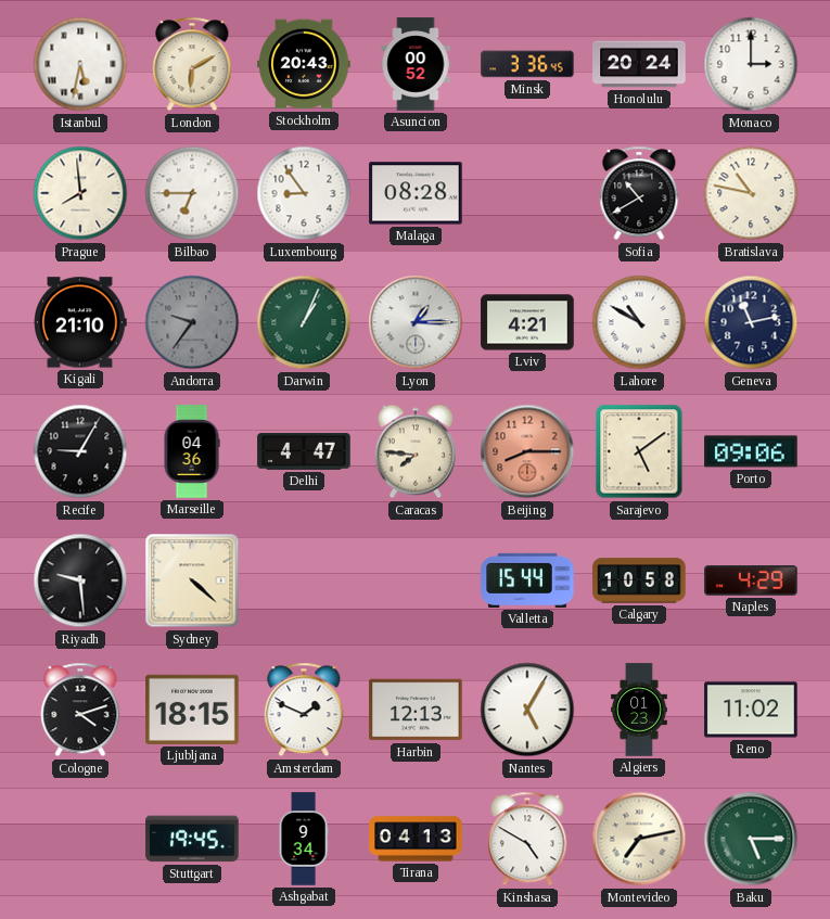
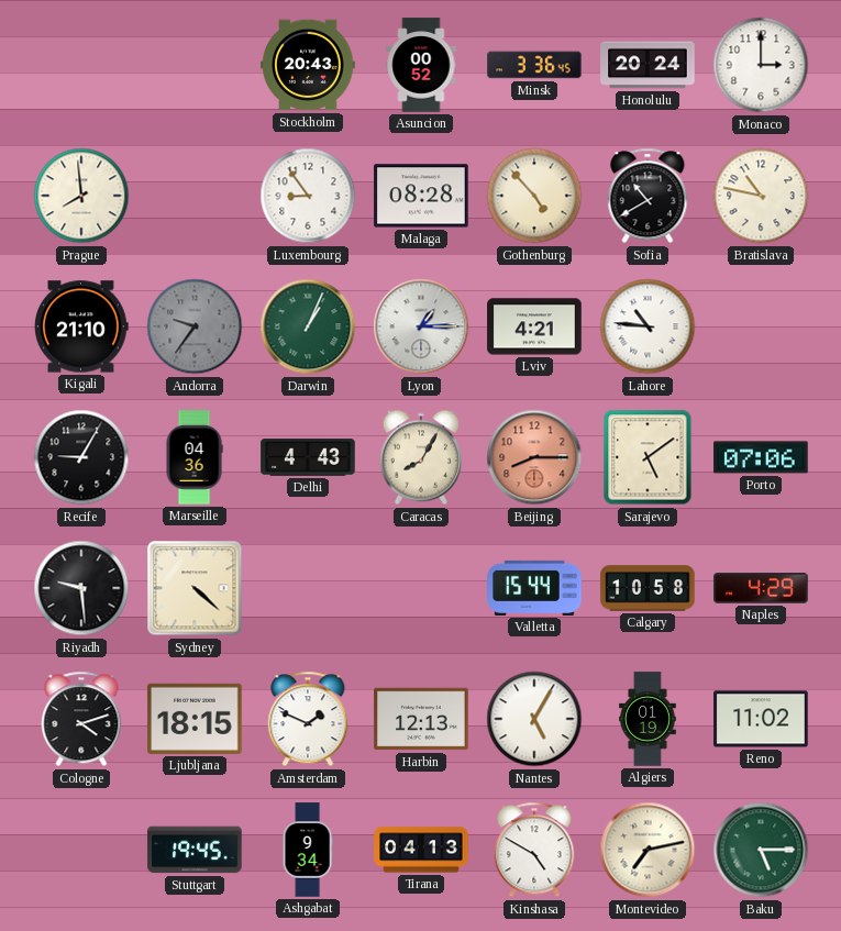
Istanbul: 5:32 -> none
London: 6:10 -> none
Bilbao: 6:45 -> none
Gothenburg: none -> 4:53
Lahore: 10:50 -> 10:46
Geneva: 11:13 -> none
Delhi: 4:47 -> 4:43
Caracas: 7:46 -> 8:05
Porto: 09:06 -> 07:06
Algiers: 01:23 -> 01:19
